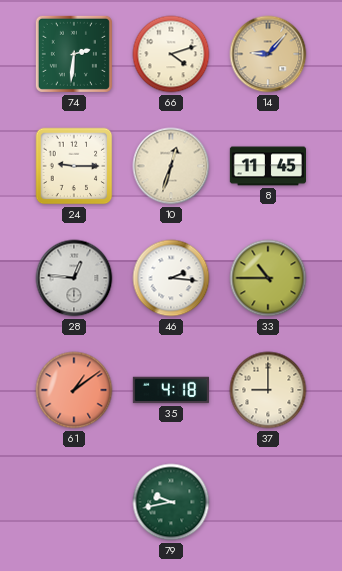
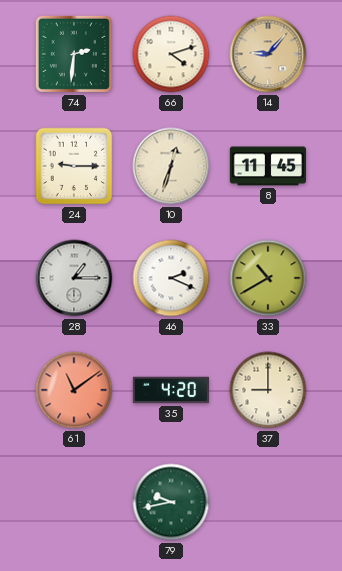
28: 12:46 -> 1:15
46: 2:16 -> 2:19
33: 10:45 -> 10:40
61: 1:09 -> 11:09
35: 4:18 -> 4:20
